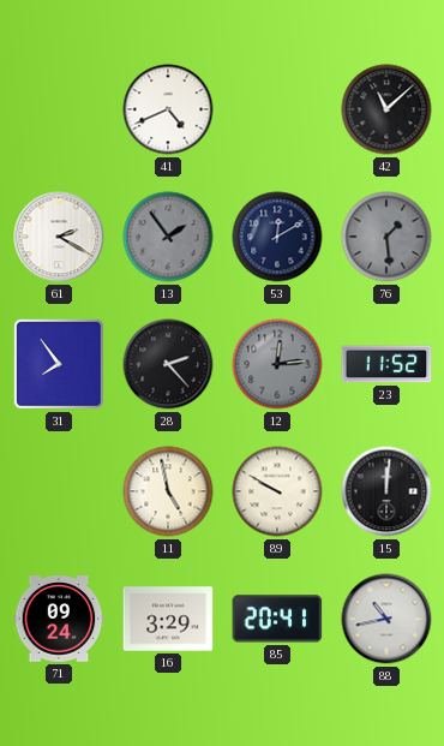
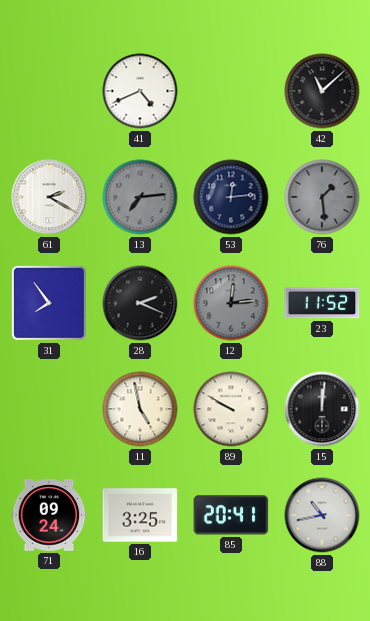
13: 1:54 -> 7:14
53: 12:10 -> 12:14
28: 2:23 -> 2:19
16: 3:29 -> 3:25
